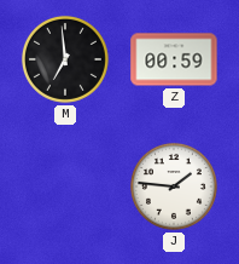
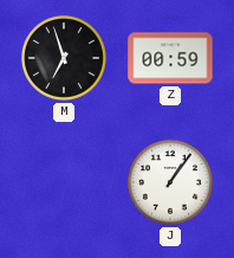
M: 6:59 -> 6:57
J: 1:46 -> 1:06
